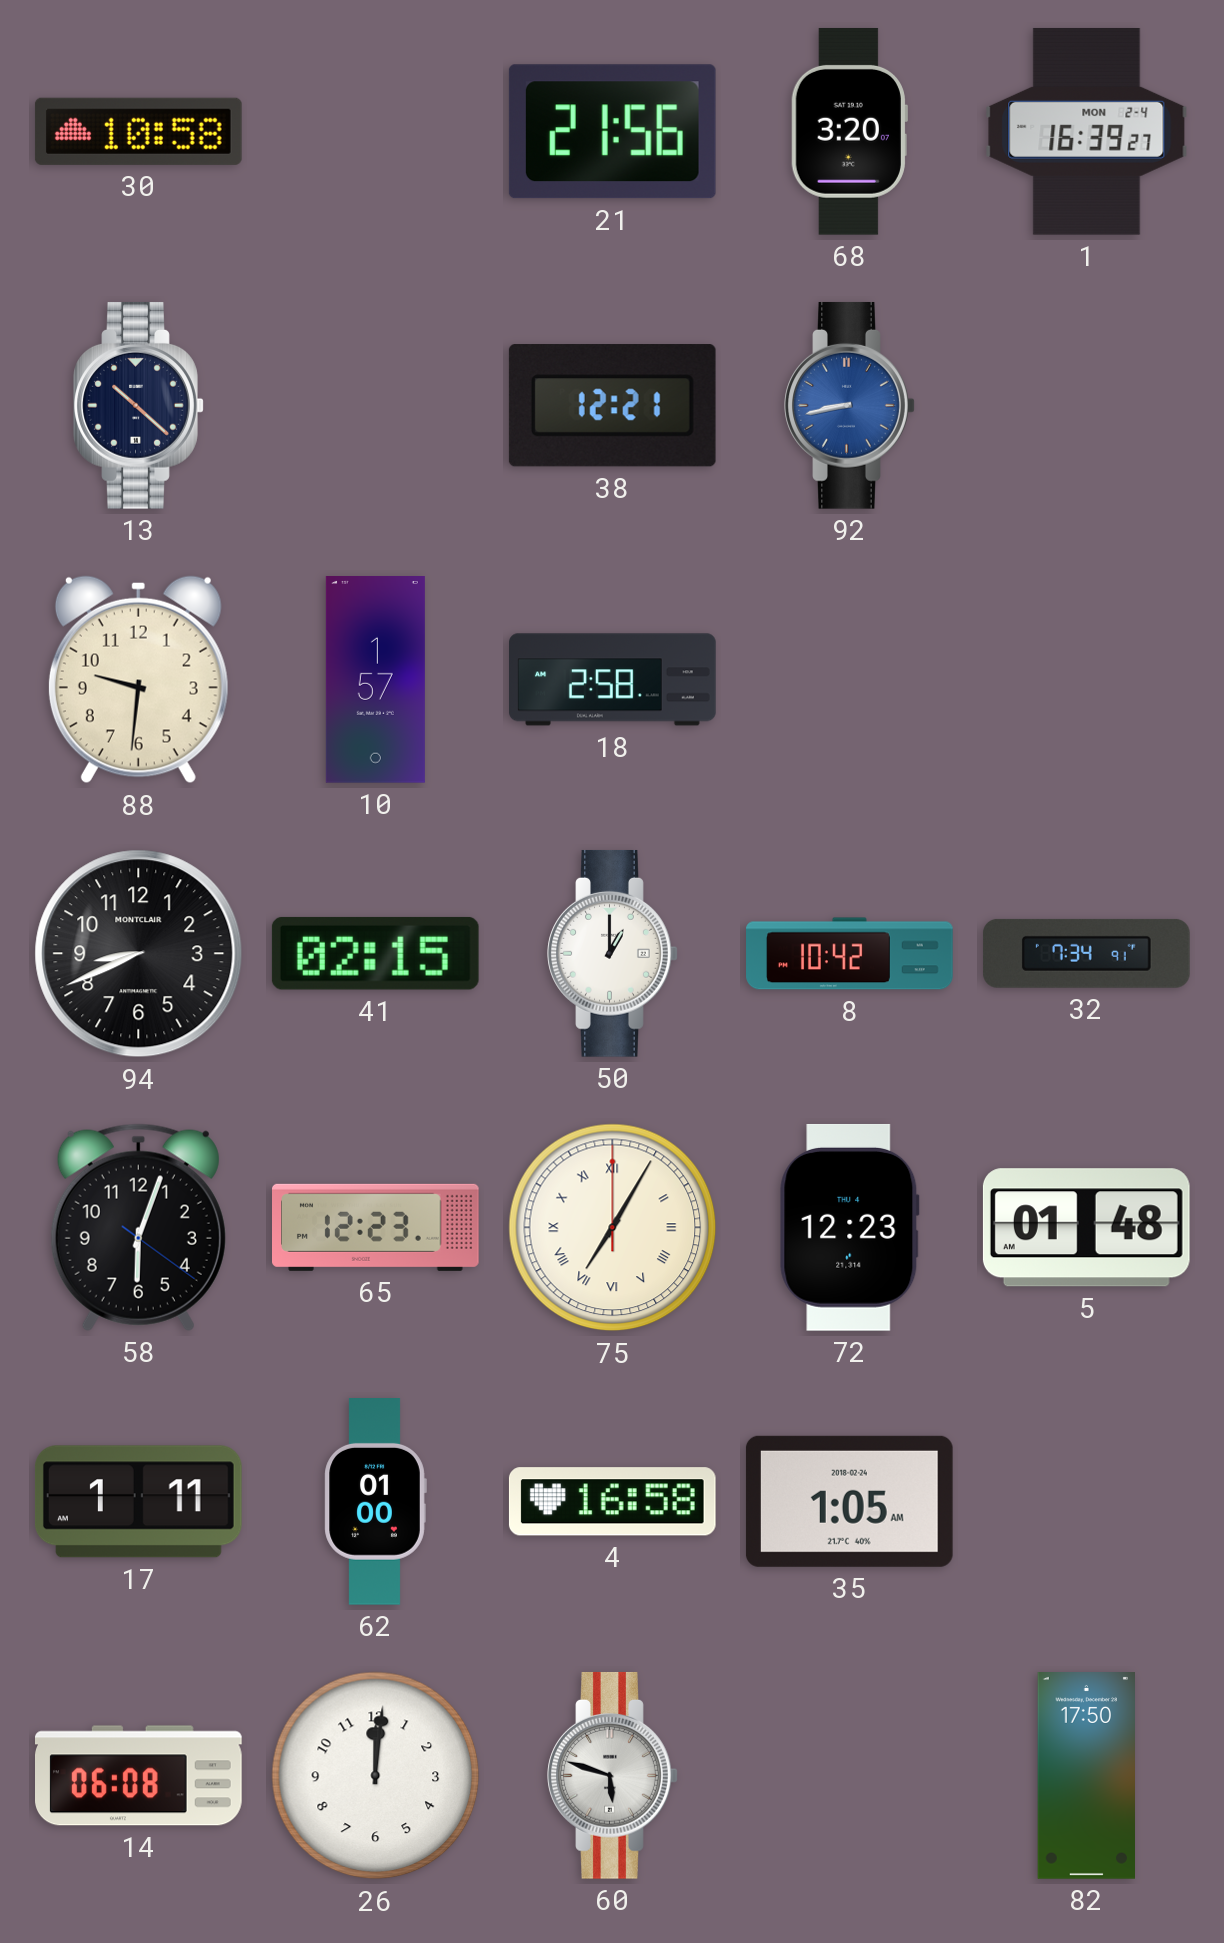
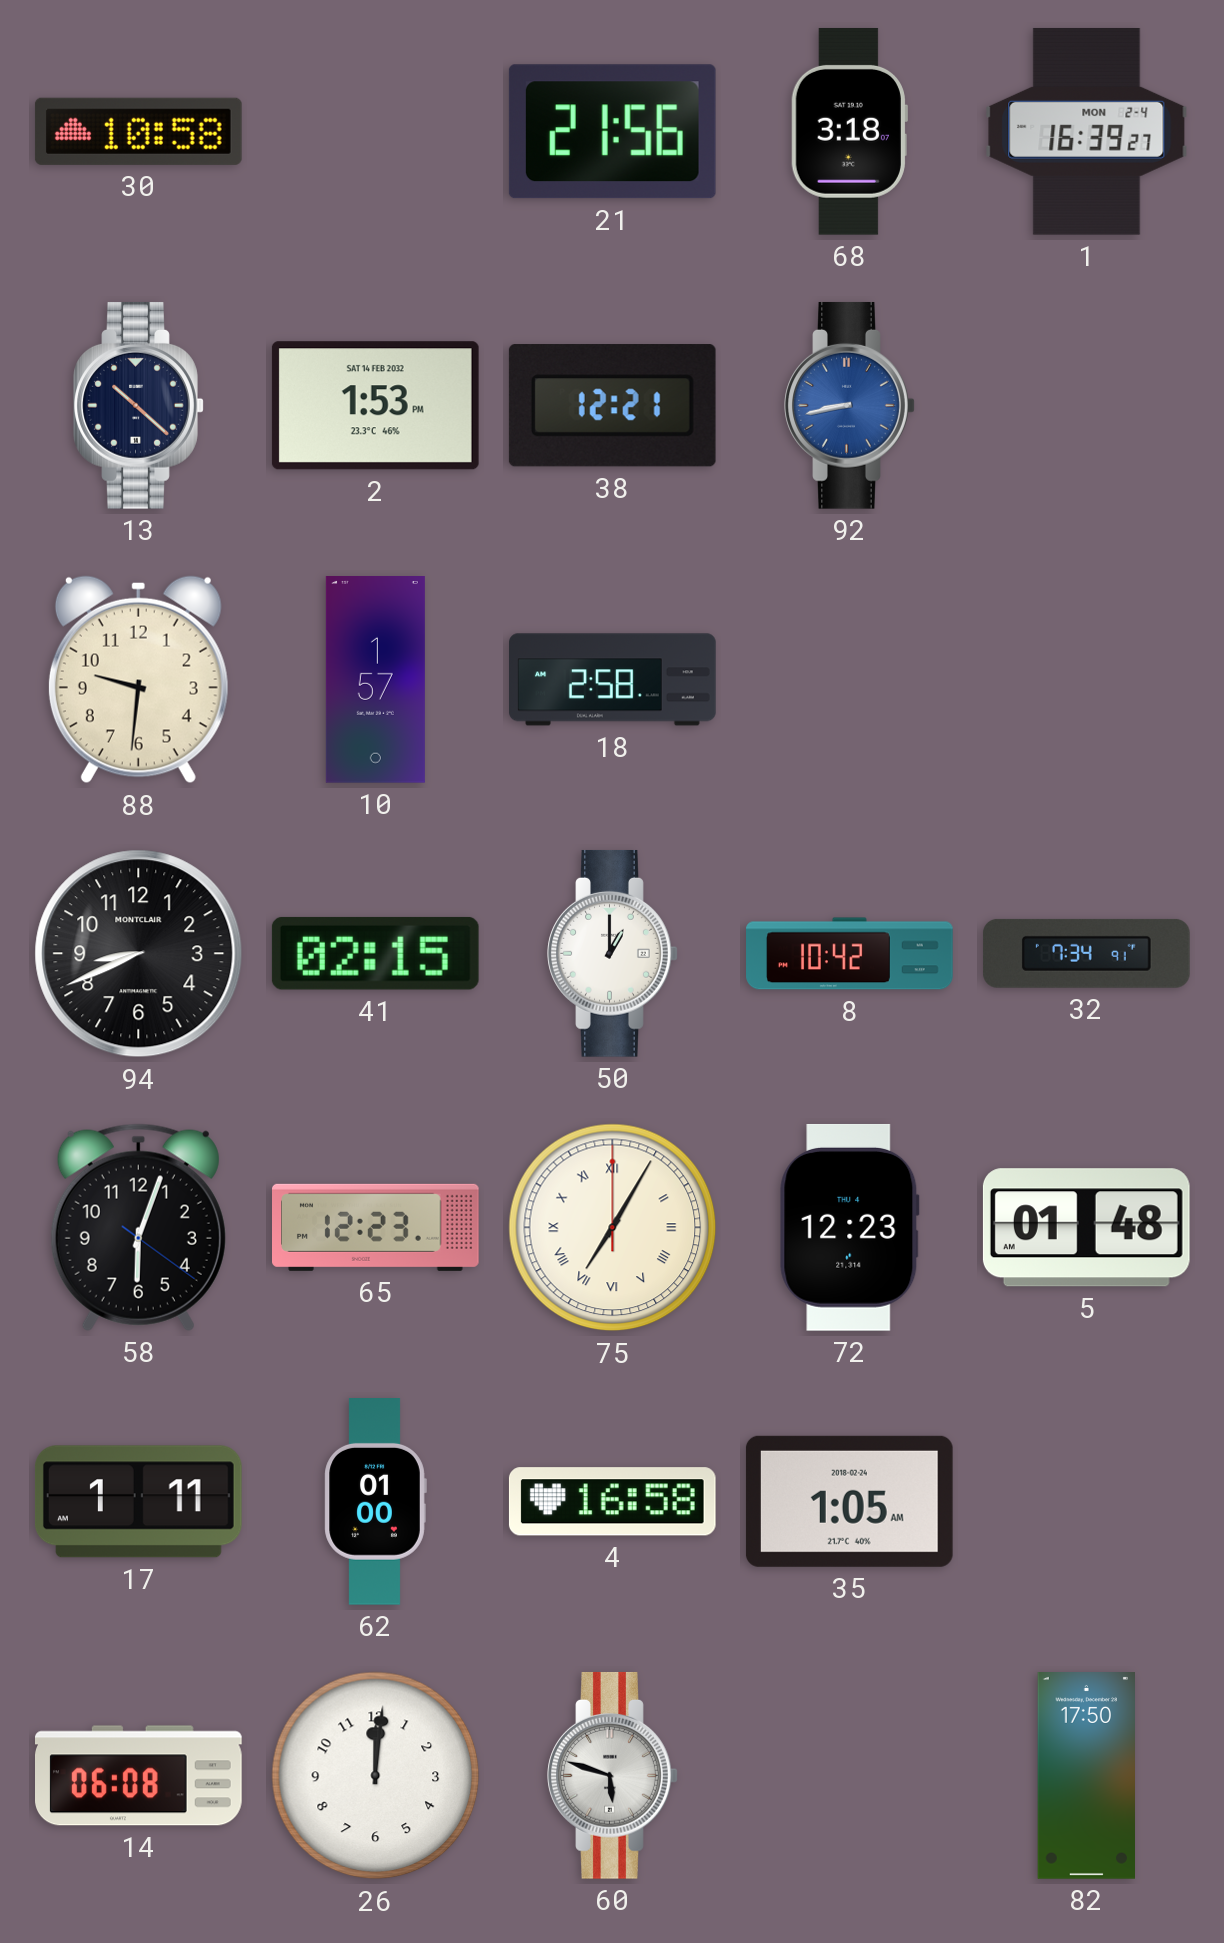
68: 3:20 -> 3:18
2: none -> 1:53
